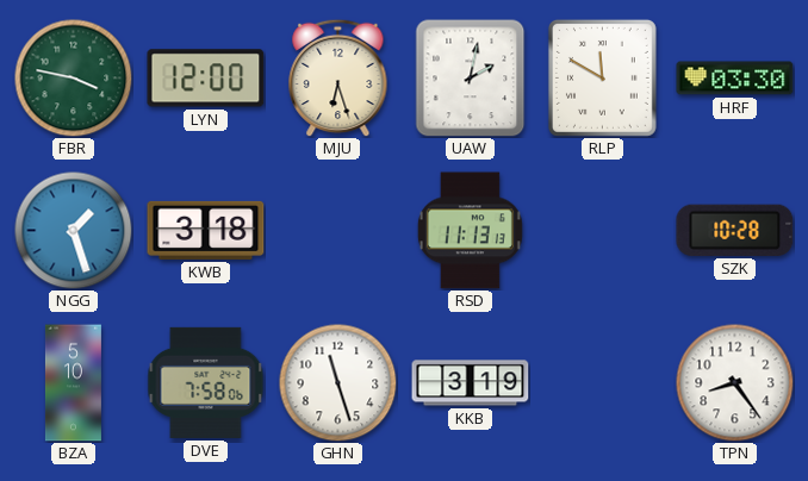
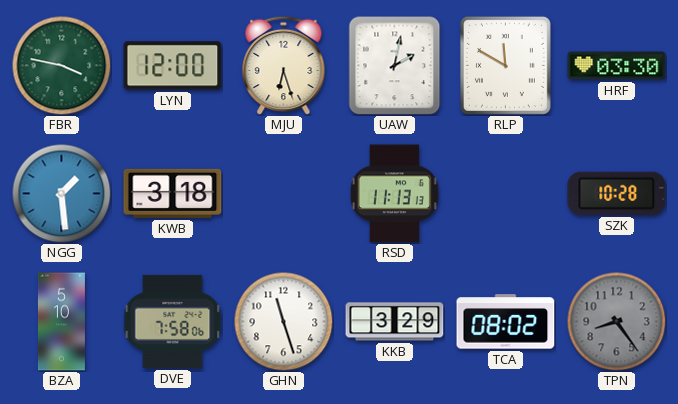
NGG: 1:27 -> 1:29
KKB: 3:19 -> 3:29
TCA: none -> 08:02
TPN dial: white -> grey
